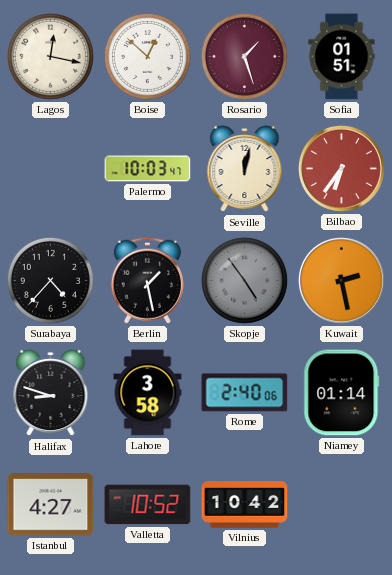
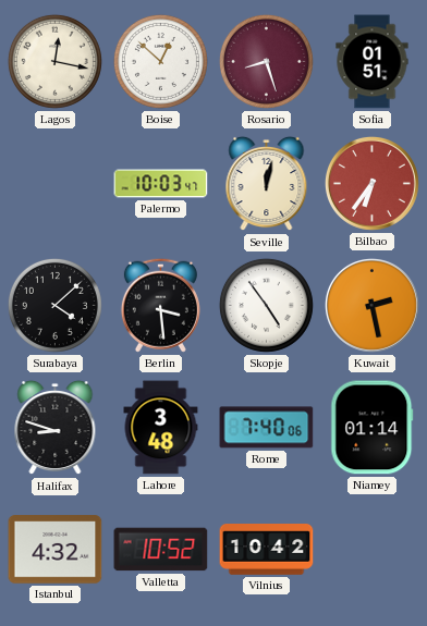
Rosario: 1:27 -> 8:27
Surabaya: 4:37 -> 4:08
Berlin: 1:28 -> 3:29
Skopje dial: grey -> white
Lahore: 3:58 -> 3:48
Rome: 2:40 -> 7:40
Istanbul: 4:27 -> 4:32
